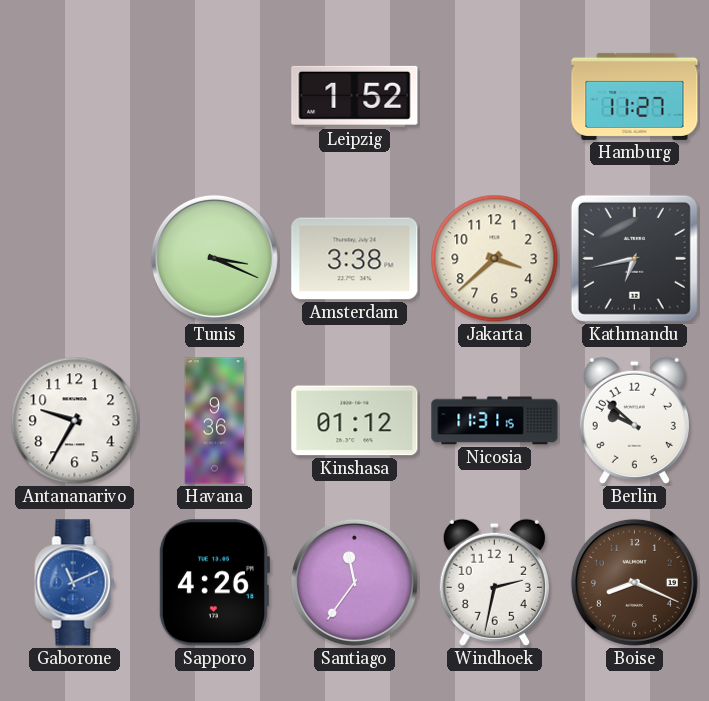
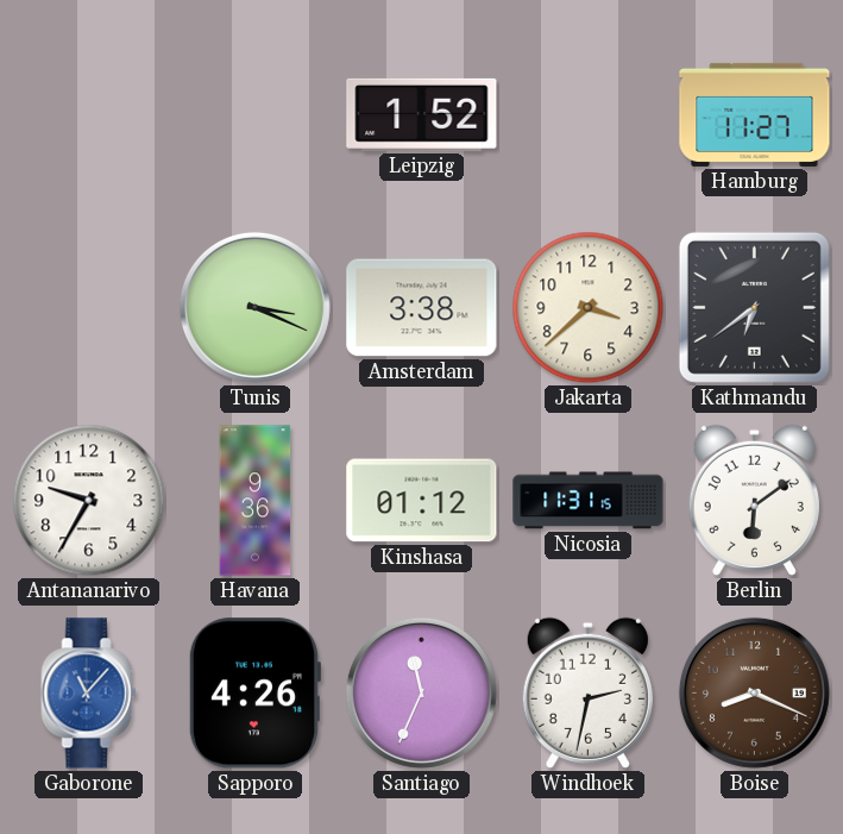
Kathmandu: 6:43 -> 6:39
Berlin: 9:52 -> 6:09
Gaborone: 11:11 -> 11:07
Santiago: 11:36 -> 11:34
